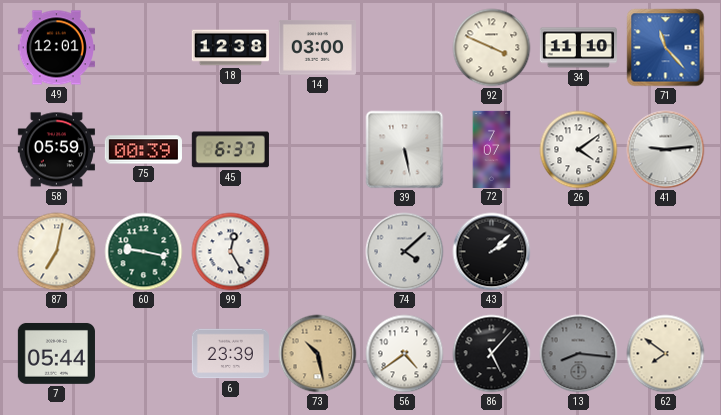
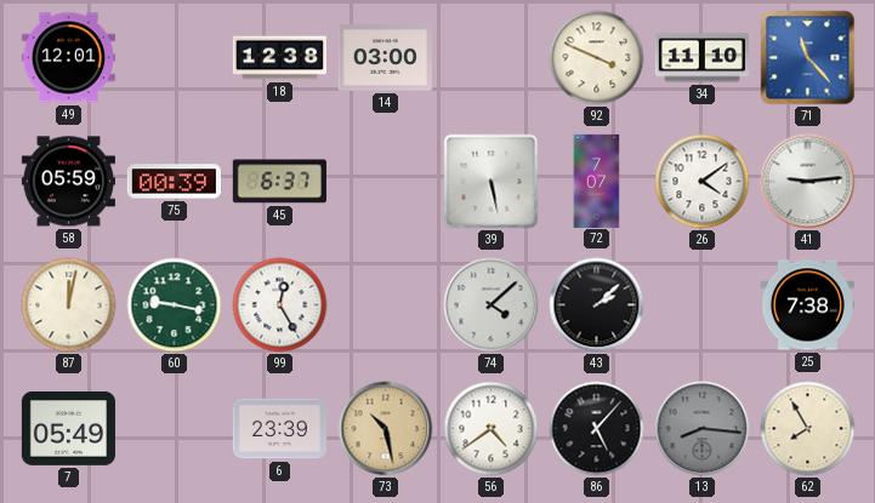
87: 7:02 -> 12:02
25: none -> 7:38
7: 05:44 -> 05:49
62: 7:51 -> 7:55
